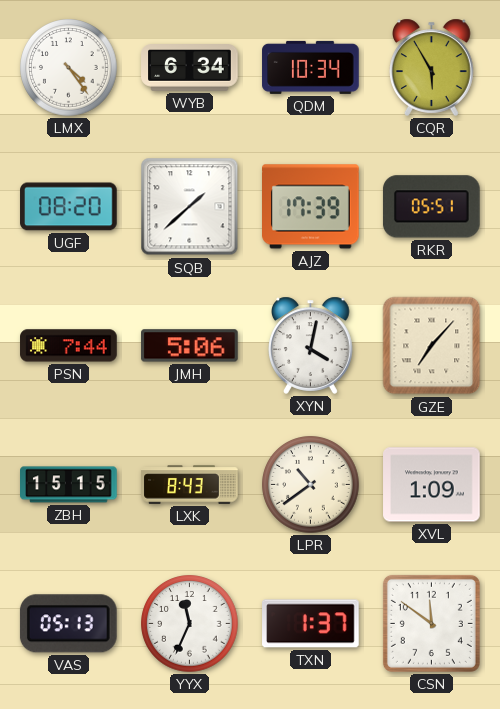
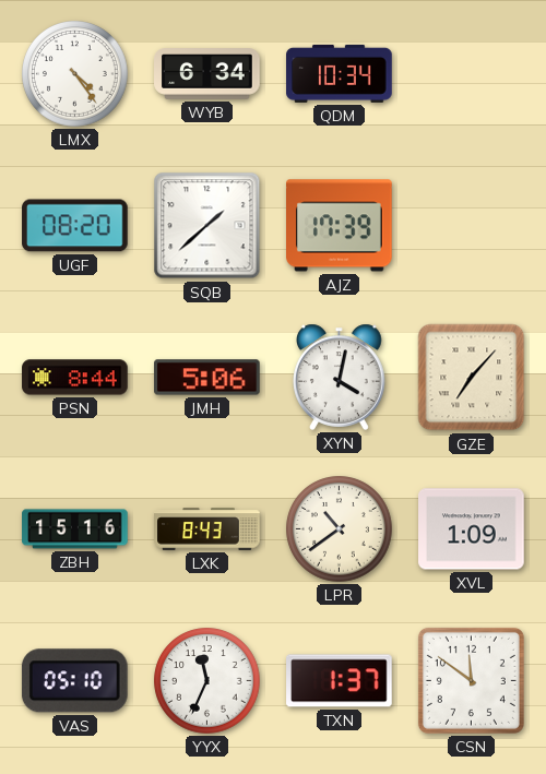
CQR: 5:55 -> none
RKR: 05:51 -> none
PSN: 7:44 -> 8:44
ZBH: 15:15 -> 15:16
VAS: 05:13 -> 05:10
